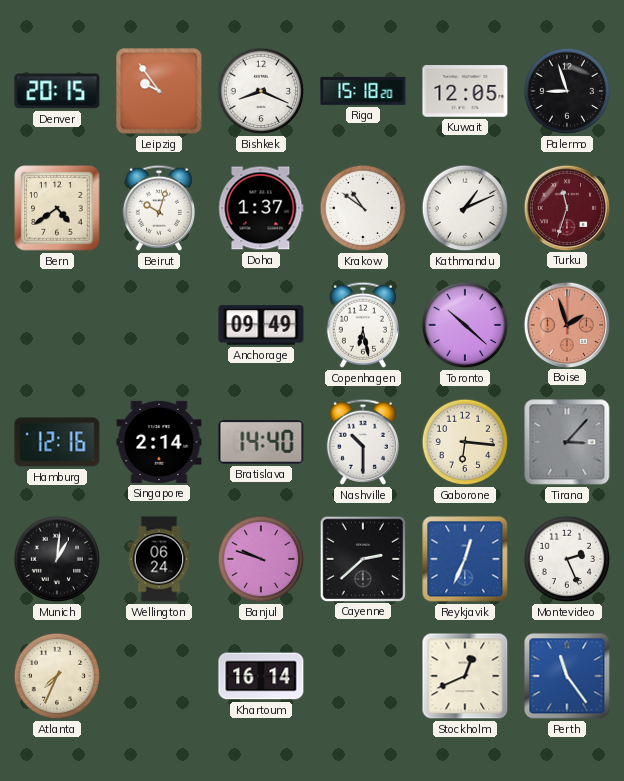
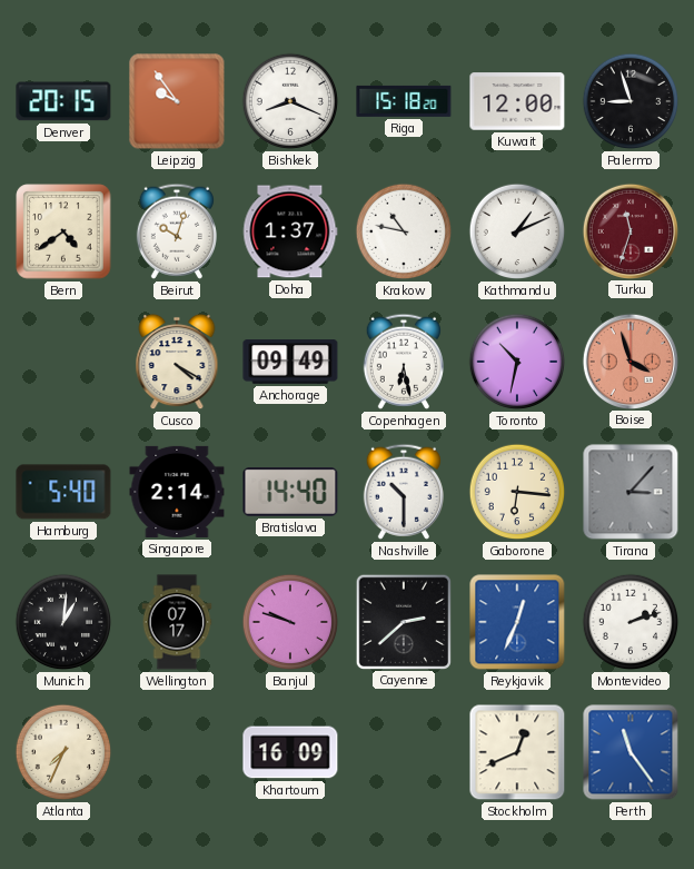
Kuwait: 12:05 -> 12:00
Krakow: 10:51 -> 10:47
Cusco: none -> 4:20
Toronto: 10:22 -> 10:32
Boise: 1:57 -> 3:57
Hamburg: 12:16 -> 5:40
Wellington: 06:24 -> 07:17
Montevideo: 2:26 -> 2:12
Khartoum: 16:14 -> 16:09
